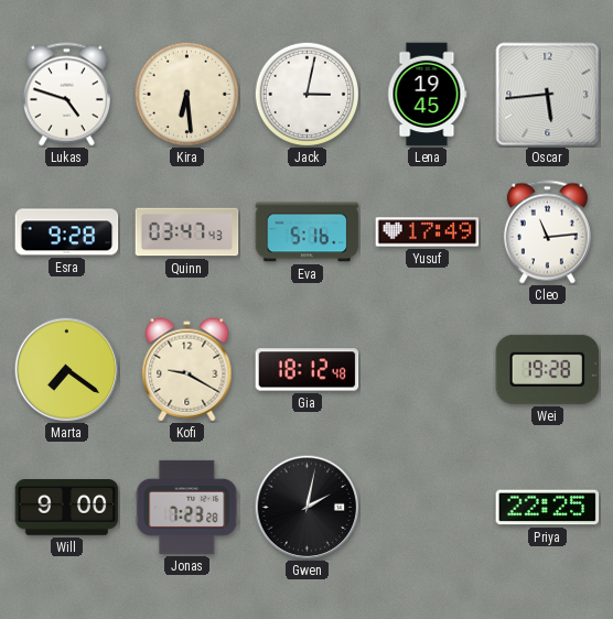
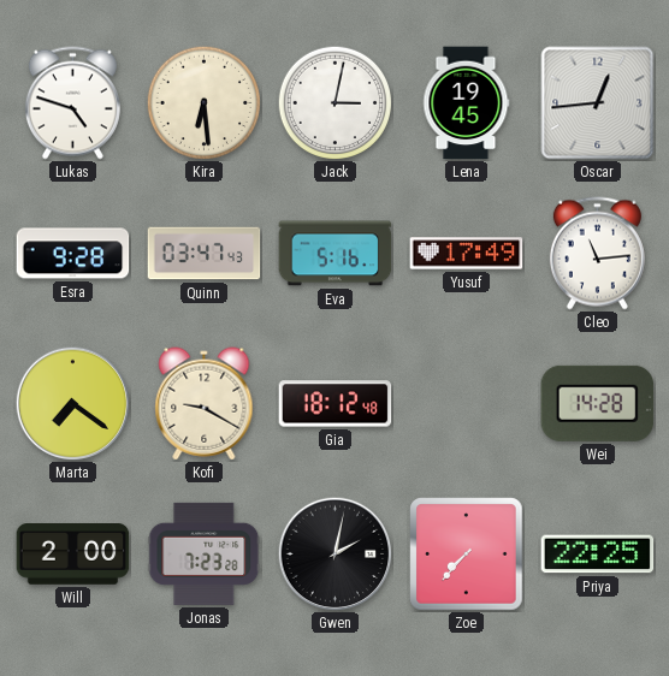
Oscar: 5:44 -> 12:44
Wei: 19:28 -> 14:28
Will: 9:00 -> 2:00
Zoe: none -> 7:37
